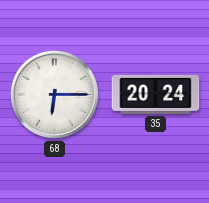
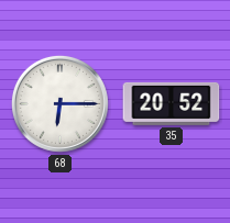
35: 20:24 -> 20:52
